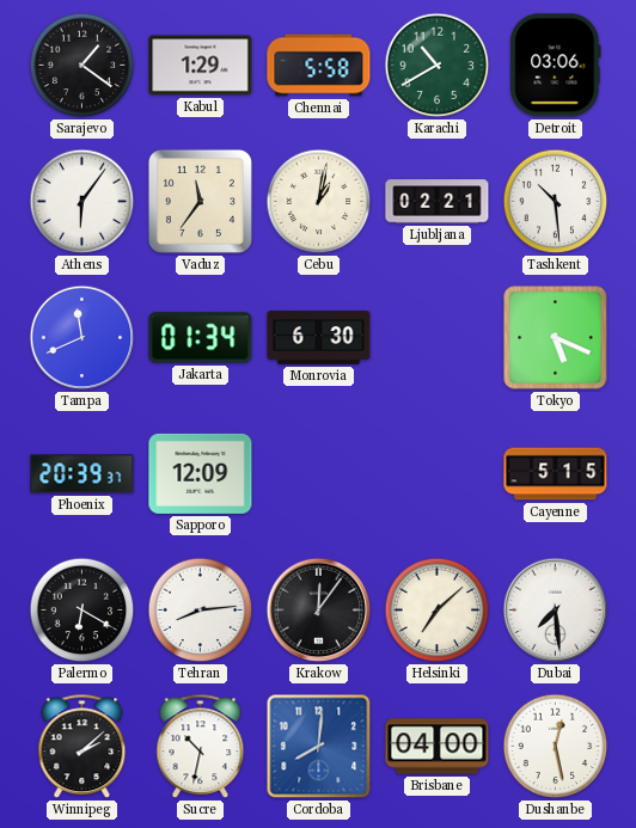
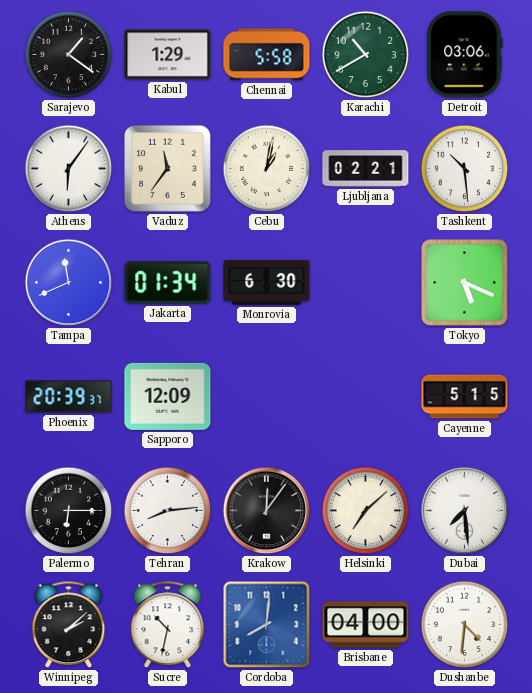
Palermo: 6:20 -> 6:15
Dushanbe: 12:28 -> 4:31
